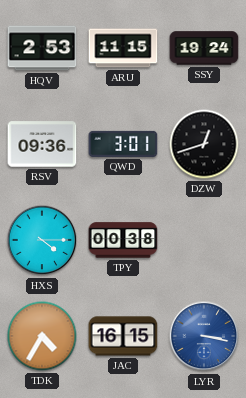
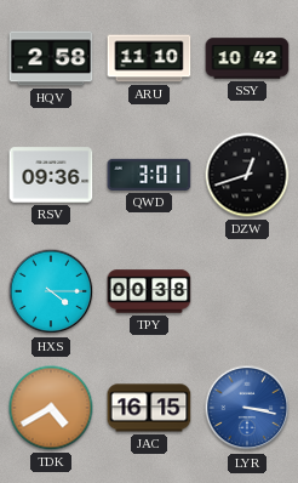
HQV: 2:53 -> 2:58
ARU: 11:15 -> 11:10
SSY: 19:24 -> 10:42
TDK: 4:35 -> 4:40
